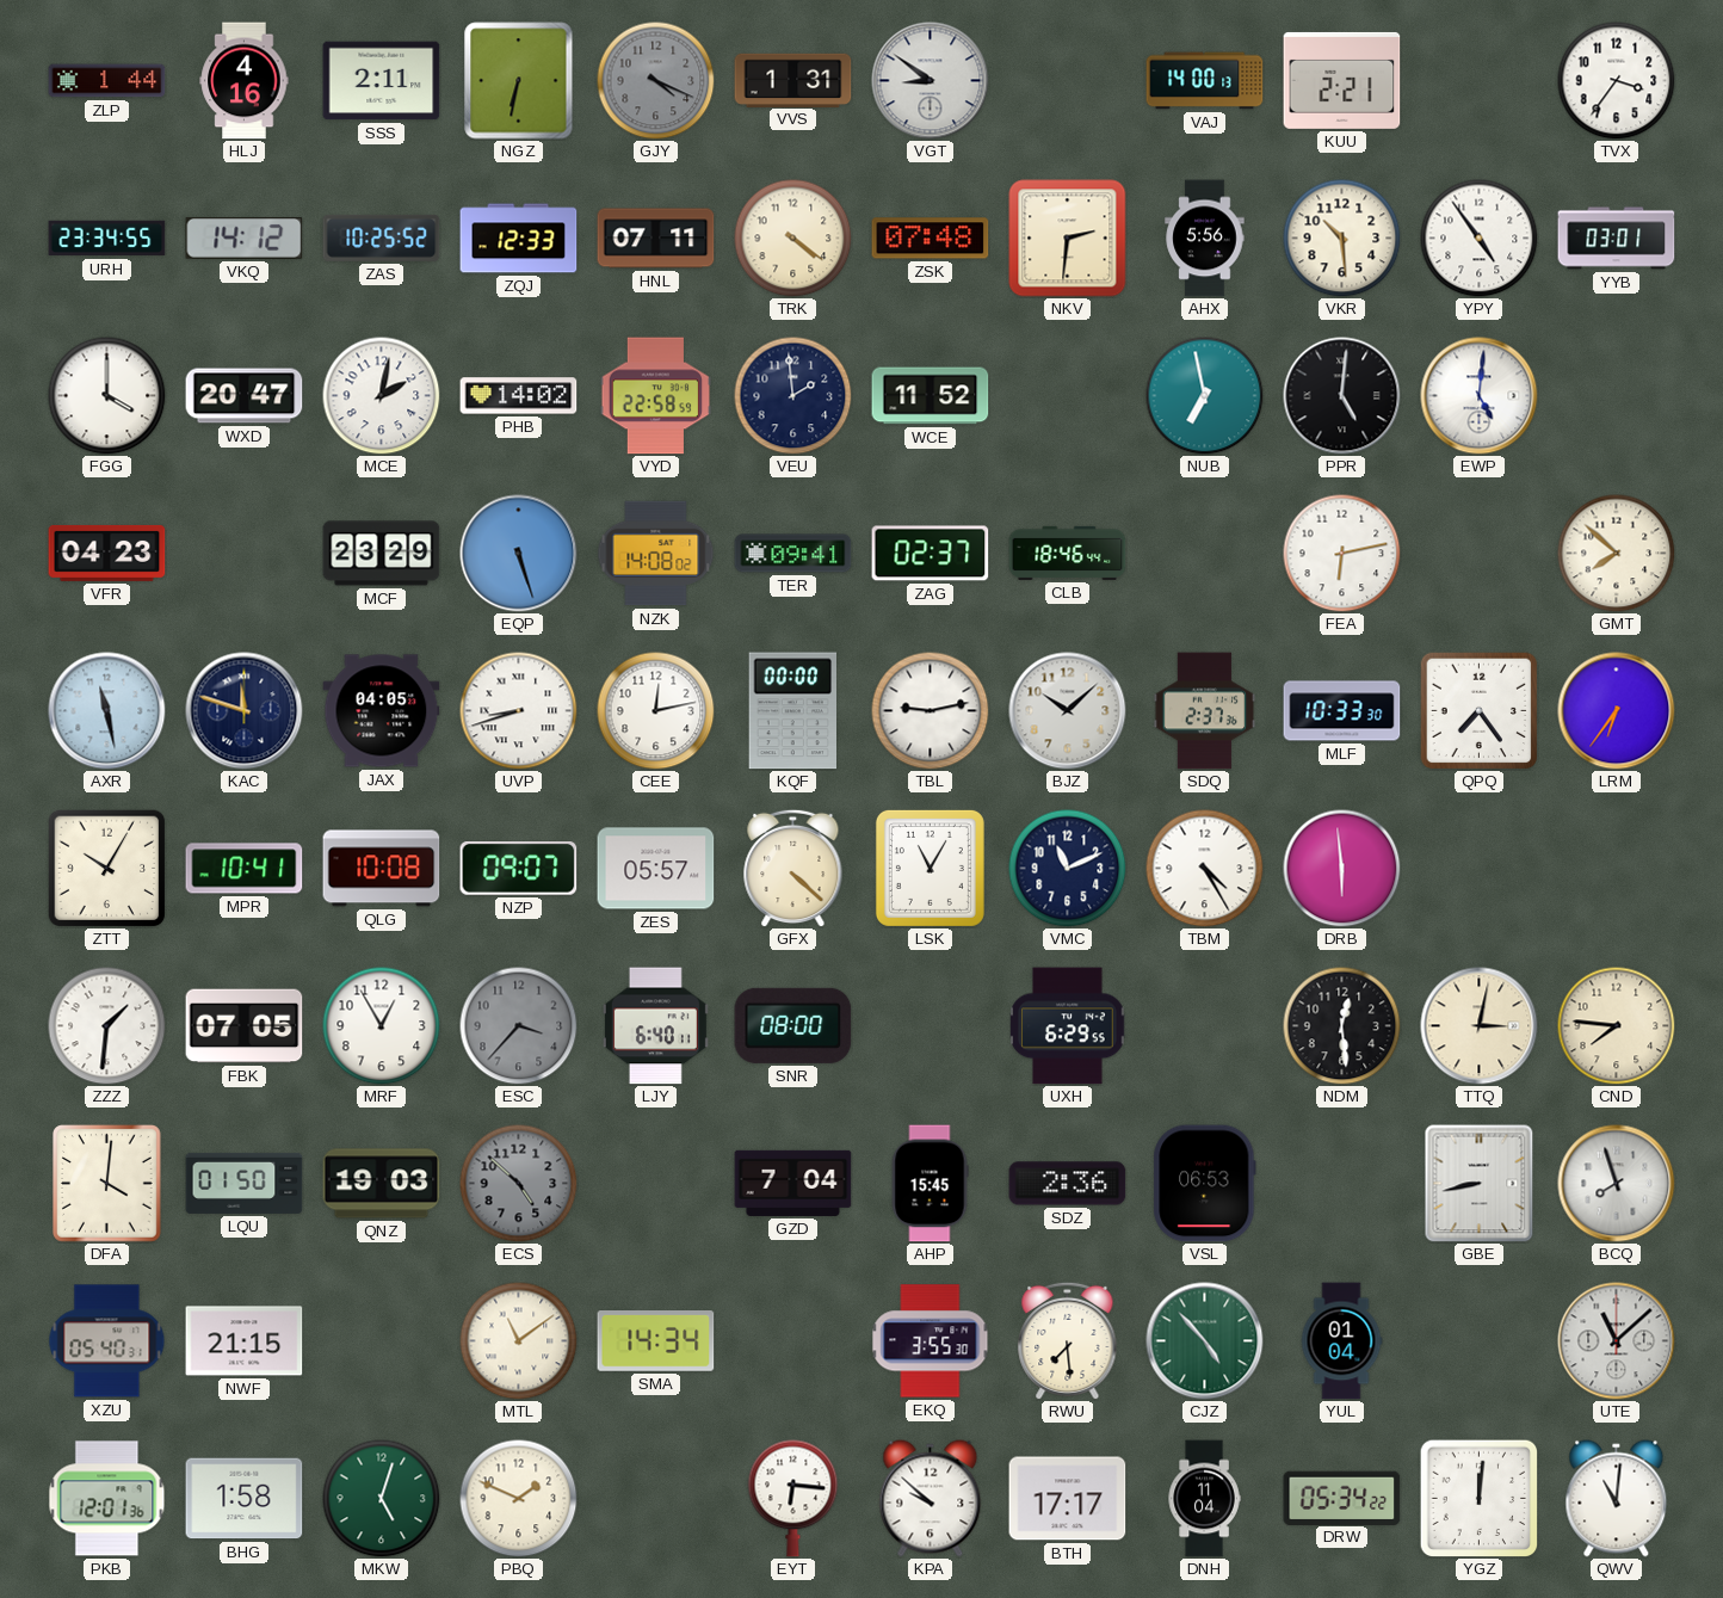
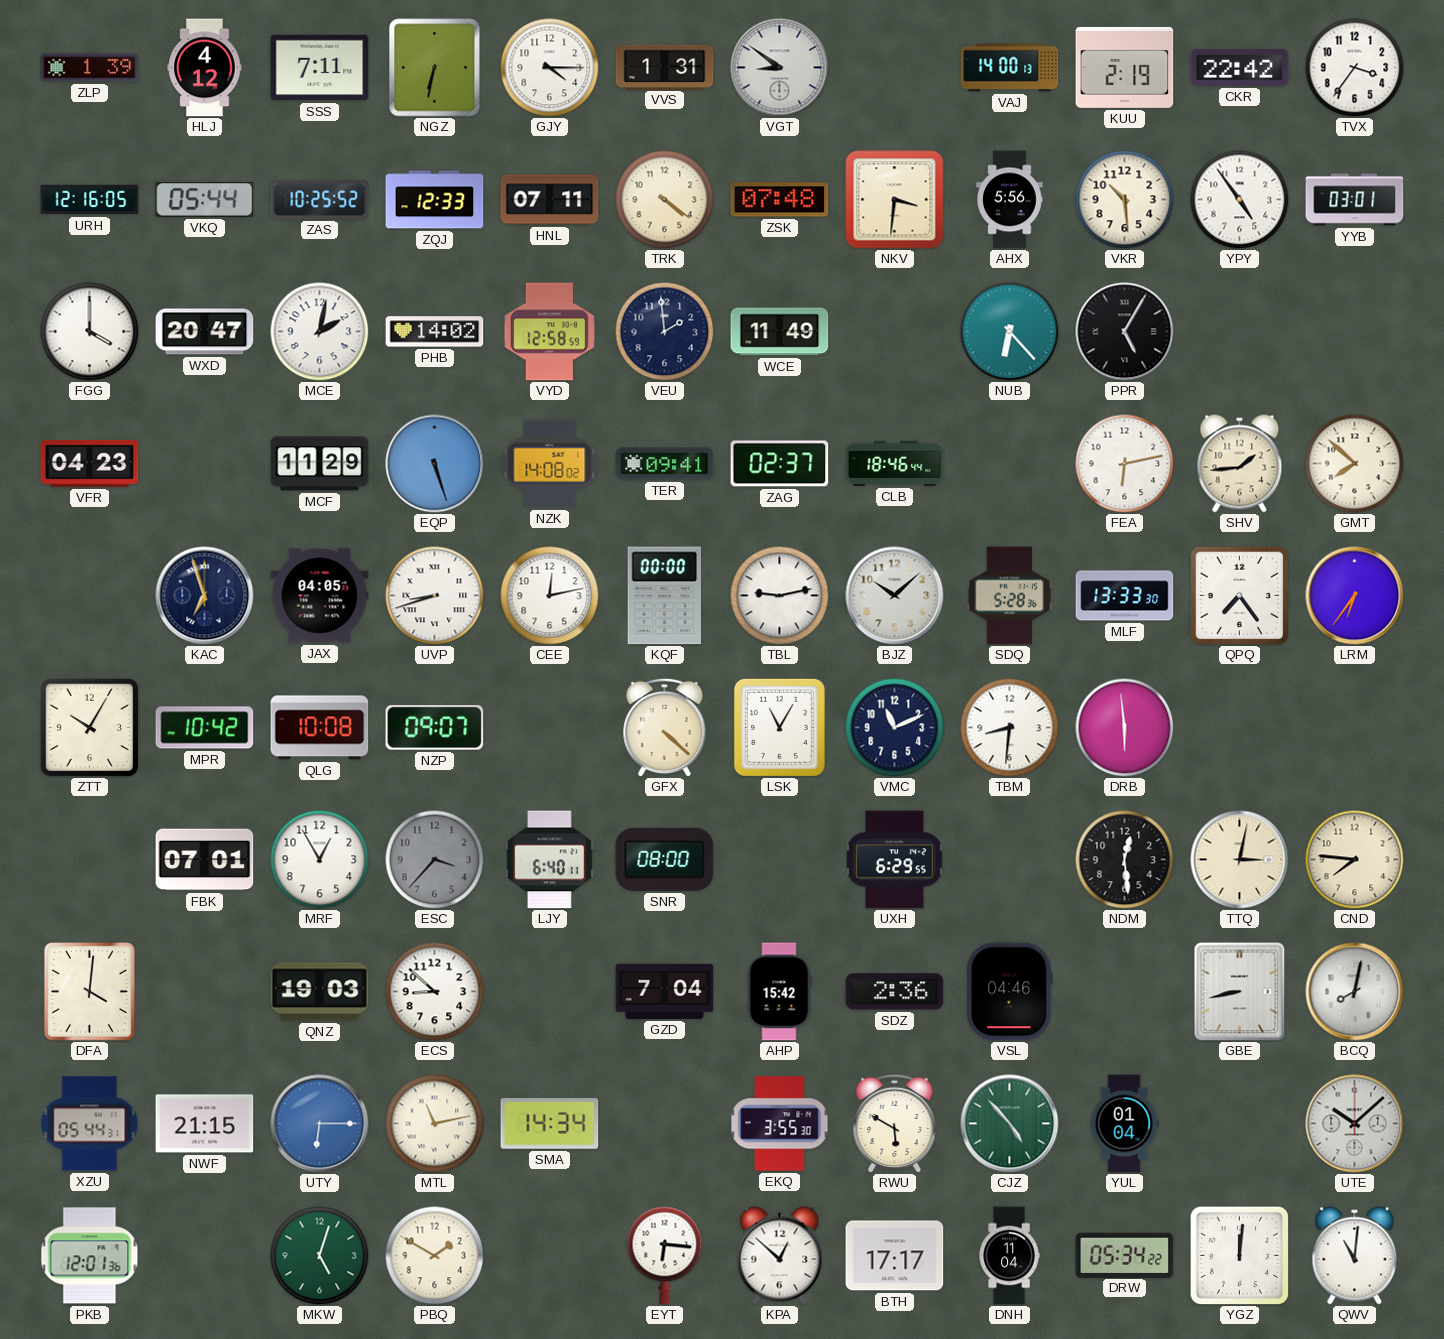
ZLP: 1:44 -> 1:39
HLJ: 4:16 -> 4:12
SSS: 2:11 -> 7:11
GJY: 4:19 -> 4:15
GJY dial: grey -> white
KUU: 2:21 -> 2:19
CKR: none -> 22:42
URH: 23:34 -> 12:16
VKQ: 14:12 -> 05:44
NKV: 2:31 -> 3:31
VYD: 22:58 -> 12:58
WCE: 11:52 -> 11:49
NUB: 6:58 -> 6:23
PPR: 5:01 -> 5:05
EWP: 5:01 -> none
MCF: 23:29 -> 11:29
SHV: none -> 1:44
AXR: 11:28 -> none
KAC: 11:48 -> 6:57
SDQ: 2:37 -> 5:28
MLF: 10:33 -> 13:33
MPR: 10:41 -> 10:42
ZES: 05:57 -> none
TBM: 4:25 -> 8:31
ZZZ: 1:31 -> none
FBK: 07:05 -> 07:01
LQU: 01:50 -> none
ECS: 4:52 -> 8:52
ECS dial: grey -> white
AHP: 15:45 -> 15:42
VSL: 06:53 -> 04:46
BCQ: 7:57 -> 8:02
XZU: 05:40 -> 05:44
UTY: none -> 6:15
MTL: 11:09 -> 11:13
RWU: 7:29 -> 5:50
UTE: 11:08 -> 10:08
BHG: 1:58 -> none
PBQ: 1:49 -> 1:50
KPA: 9:52 -> 12:52
